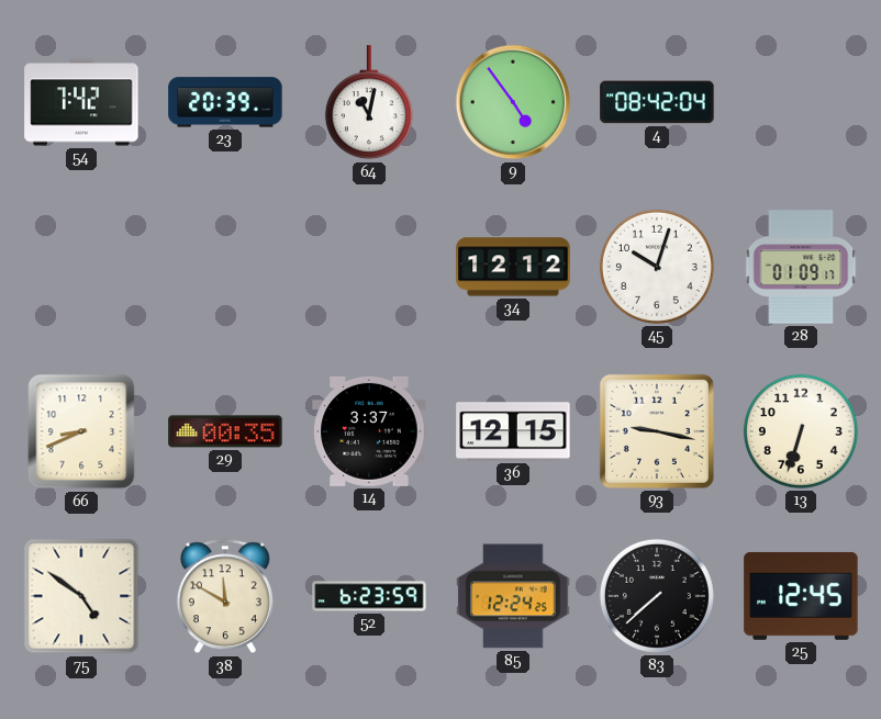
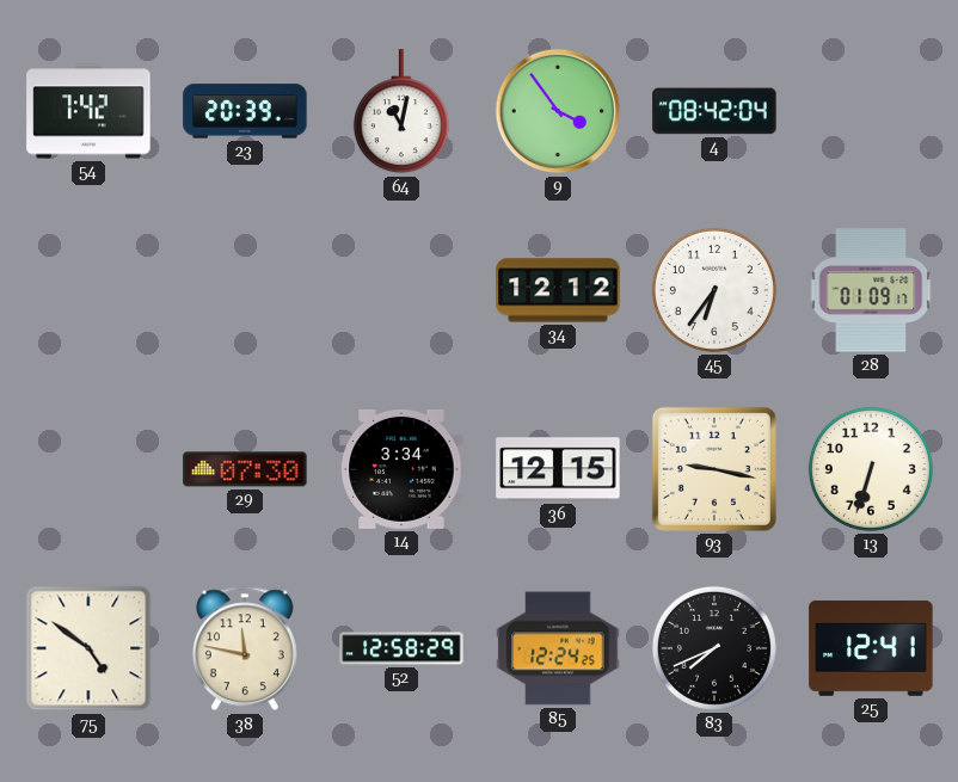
9: 4:54 -> 3:54
45: 10:03 -> 6:36
66: 8:41 -> none
29: 00:35 -> 07:30
14: 3:37 -> 3:34
38: 11:50 -> 11:47
52: 6:23 -> 12:58
83: 7:38 -> 7:41
25: 12:45 -> 12:41
